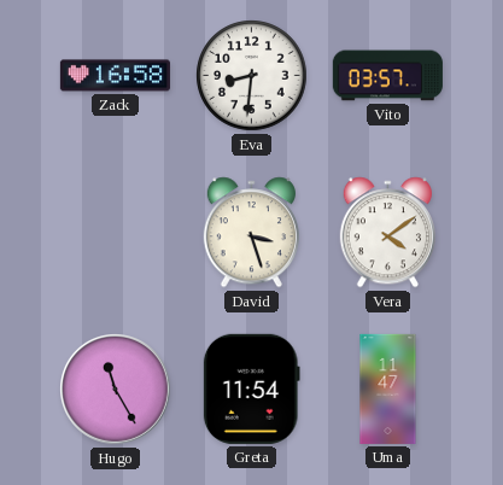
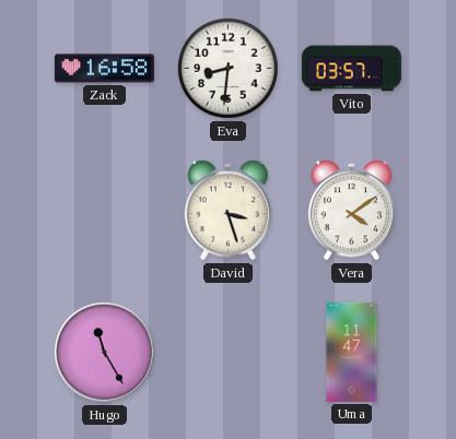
Greta: 11:54 -> none
